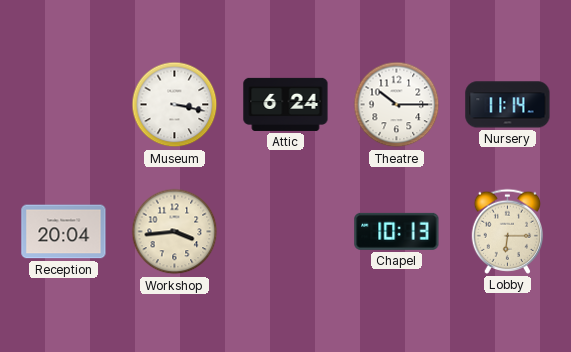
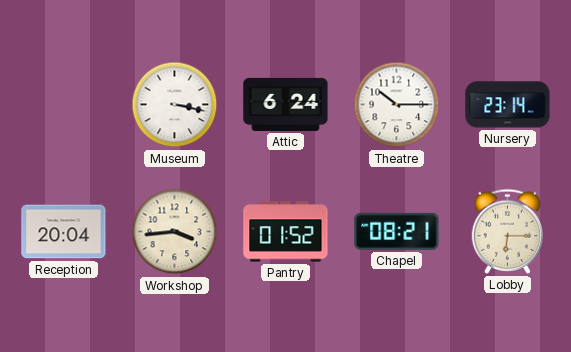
Nursery: 11:14 -> 23:14
Pantry: none -> 01:52
Chapel: 10:13 -> 08:21
